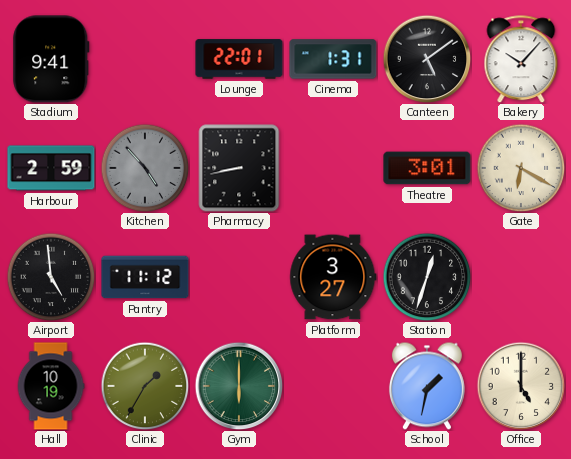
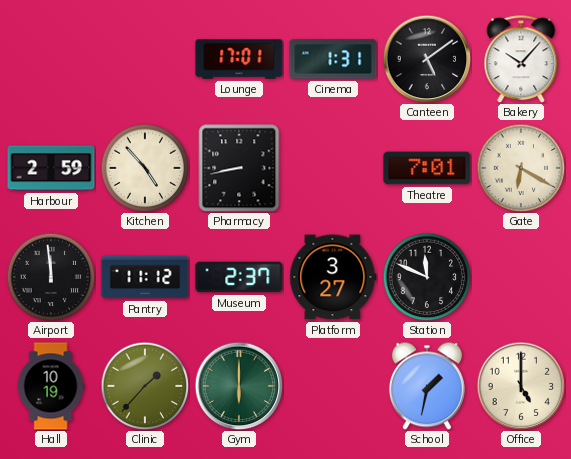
Stadium: 9:41 -> none
Lounge: 22:01 -> 17:01
Kitchen dial: grey -> cream
Theatre: 3:01 -> 7:01
Airport: 4:59 -> 11:59
Museum: none -> 2:37
Station: 12:33 -> 11:49
Clinic: 1:35 -> 1:37
